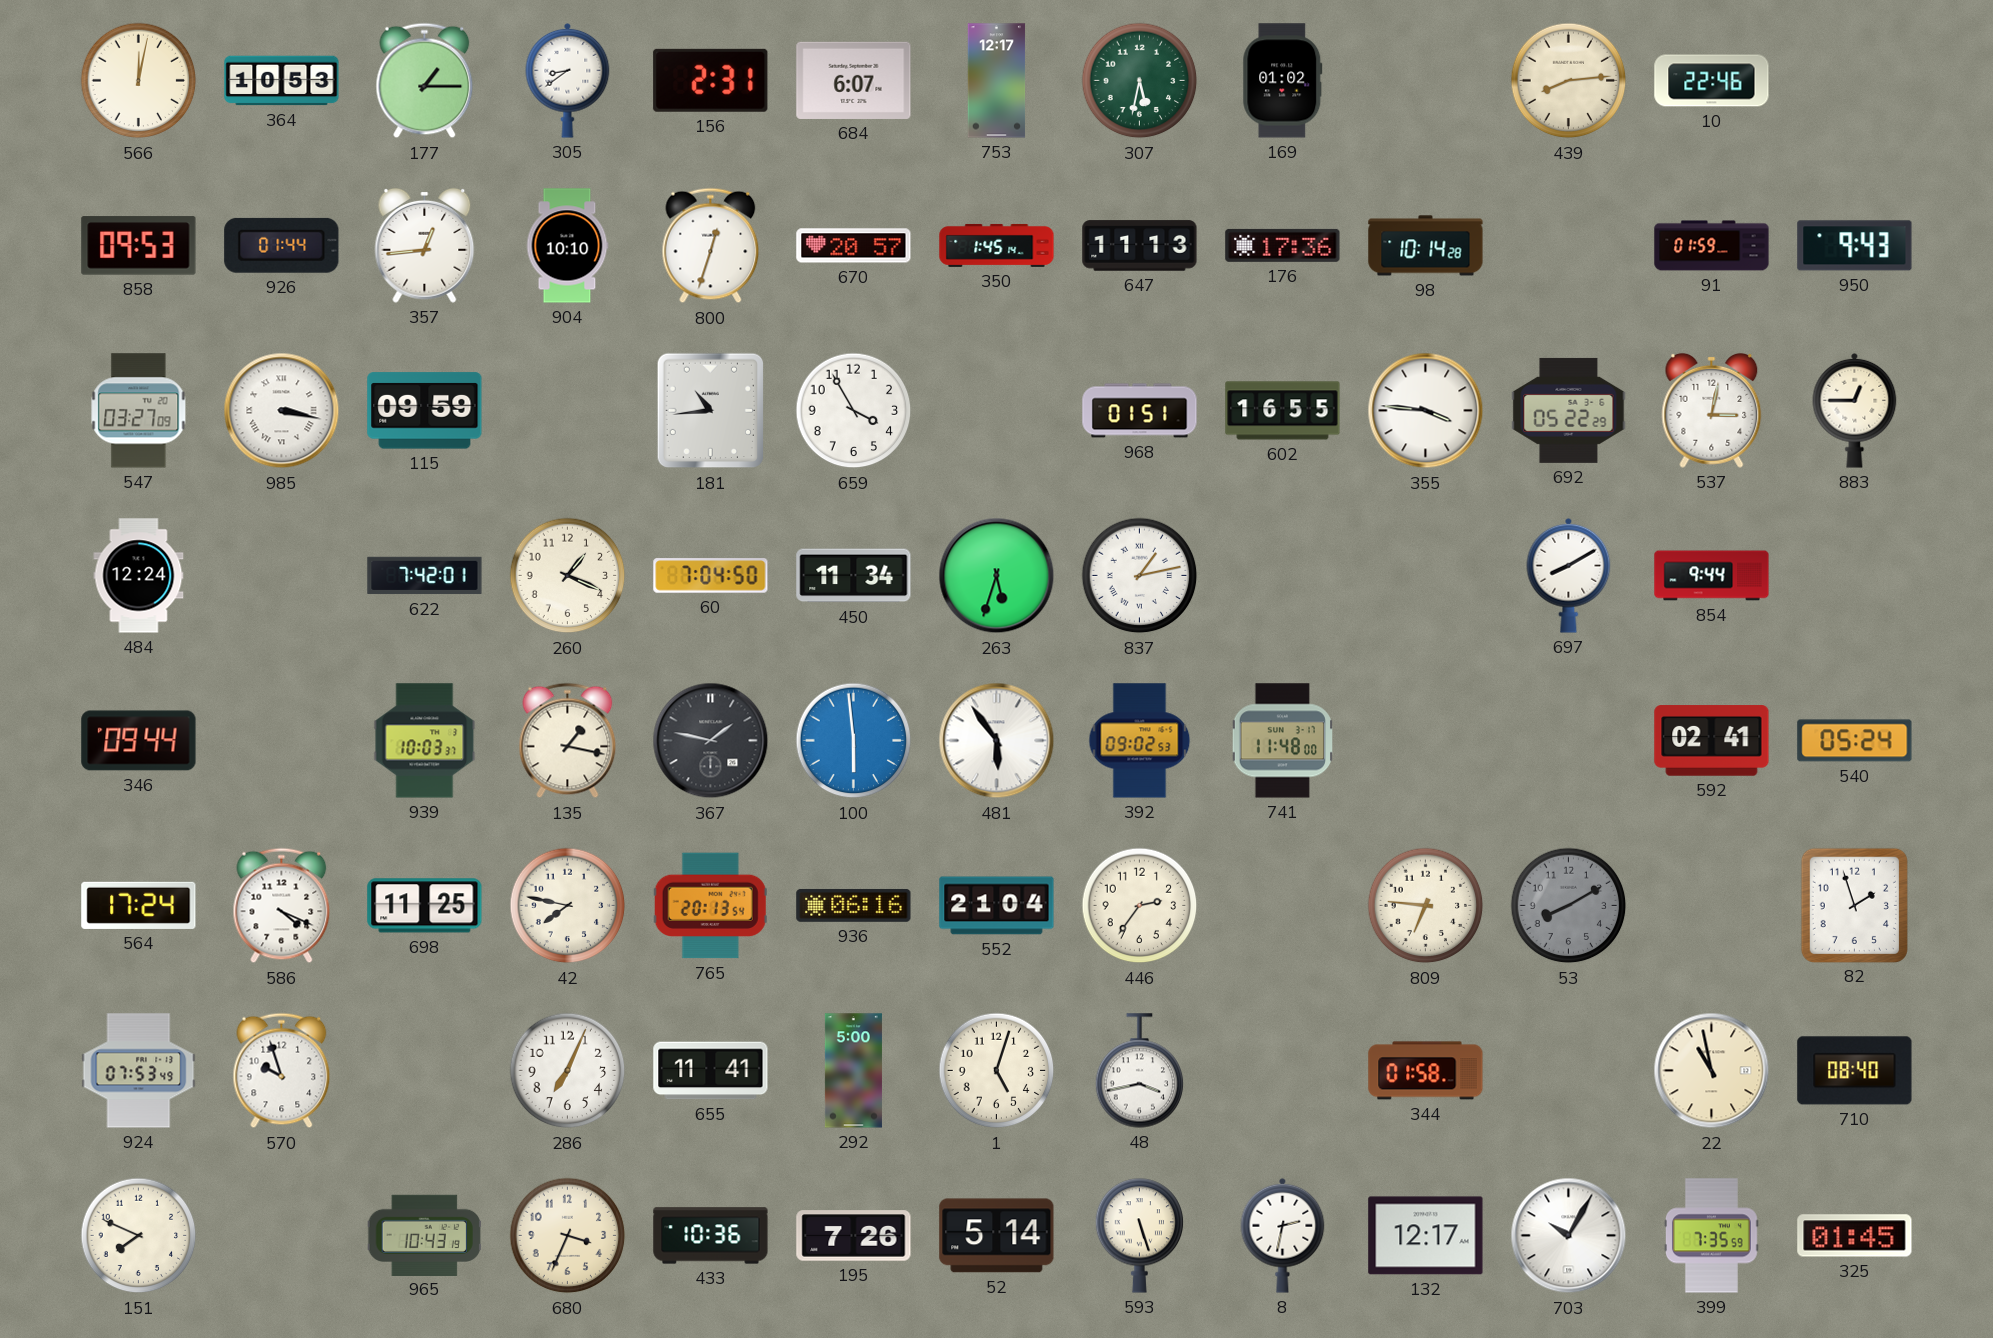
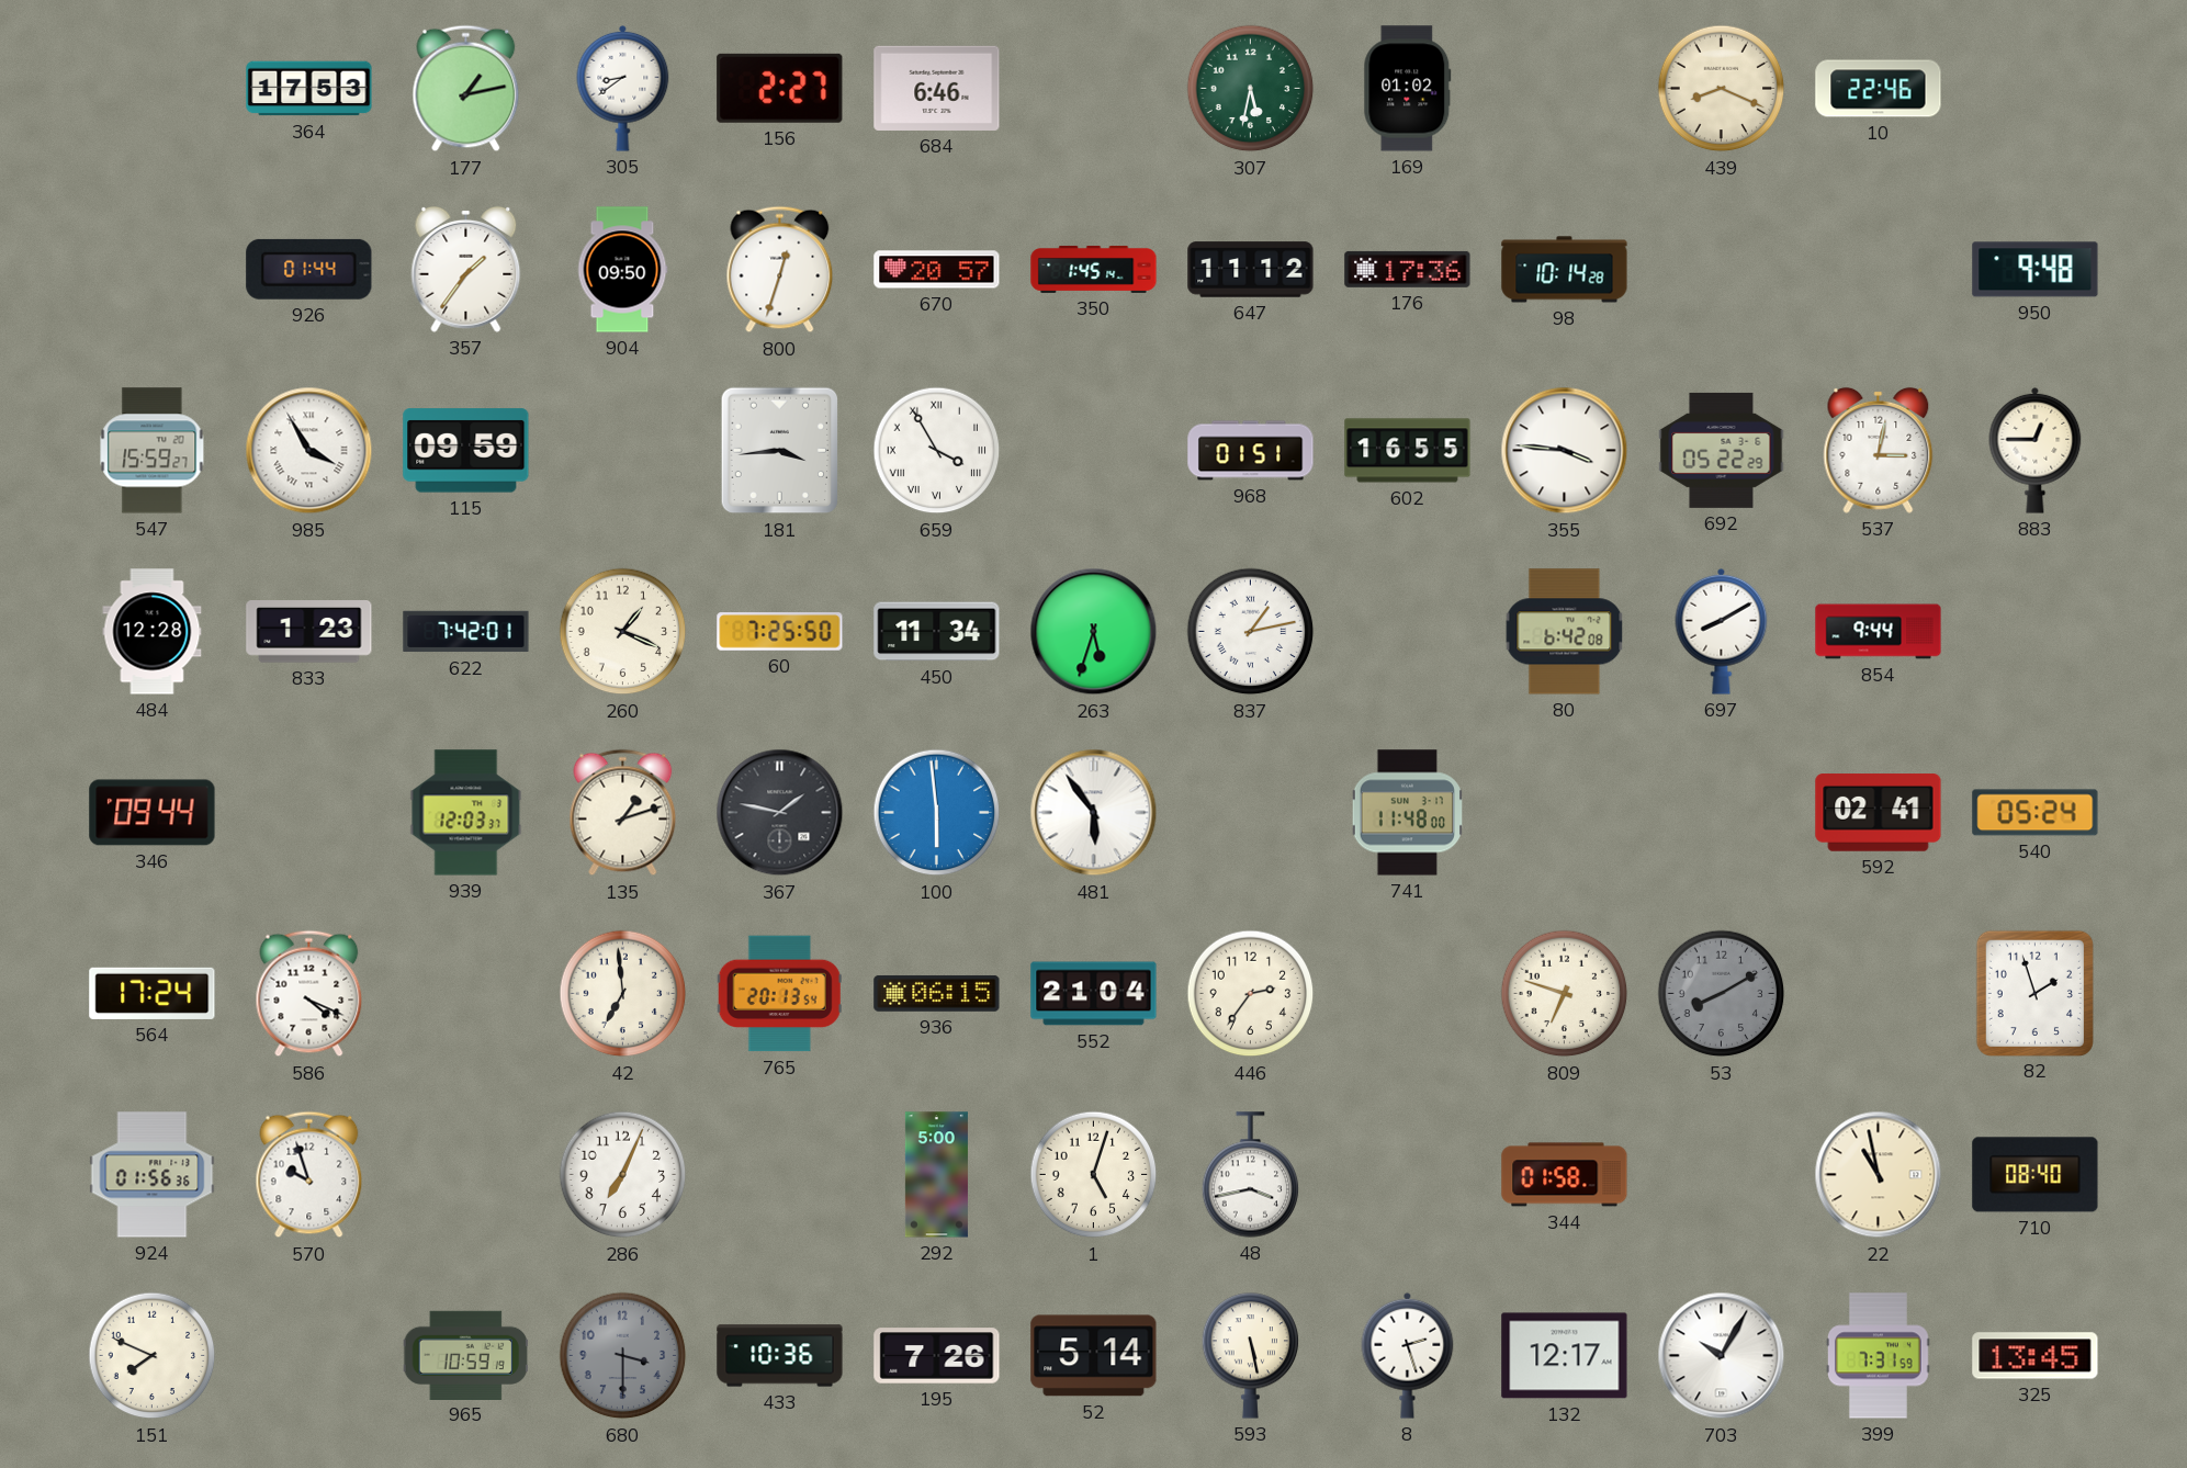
566: 12:02 -> none
364: 10:53 -> 17:53
177: 1:15 -> 1:13
156: 2:31 -> 2:27
684: 6:07 -> 6:46
753: 12:17 -> none
439: 8:14 -> 8:19
858: 09:53 -> none
357: 12:44 -> 1:36
904: 10:10 -> 09:50
647: 11:13 -> 11:12
91: 01:59 -> none
950: 9:43 -> 9:48
547: 03:27 -> 15:59
985: 3:17 -> 3:55
181: 10:44 -> 3:44
659 numerals: Arabic -> Roman
484: 12:24 -> 12:28
833: none -> 1:23
60: 7:04 -> 7:25
80: none -> 6:42
939: 10:03 -> 12:03
135: 1:17 -> 1:12
392: 09:02 -> none
698: 11:25 -> none
42: 7:47 -> 6:59
936: 06:16 -> 06:15
809: 6:46 -> 6:48
924: 07:53 -> 01:56
655: 11:41 -> none
965: 10:43 -> 10:59
680: 3:34 -> 3:30
680 dial: cream -> grey
593: 5:27 -> 5:28
8: 2:32 -> 2:27
399: 7:35 -> 7:31
325: 01:45 -> 13:45
